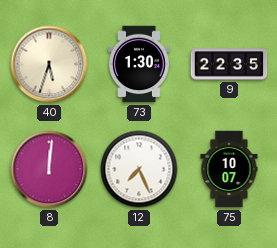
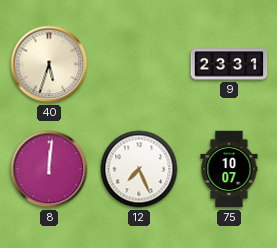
73: 1:30 -> none
9: 22:35 -> 23:31
